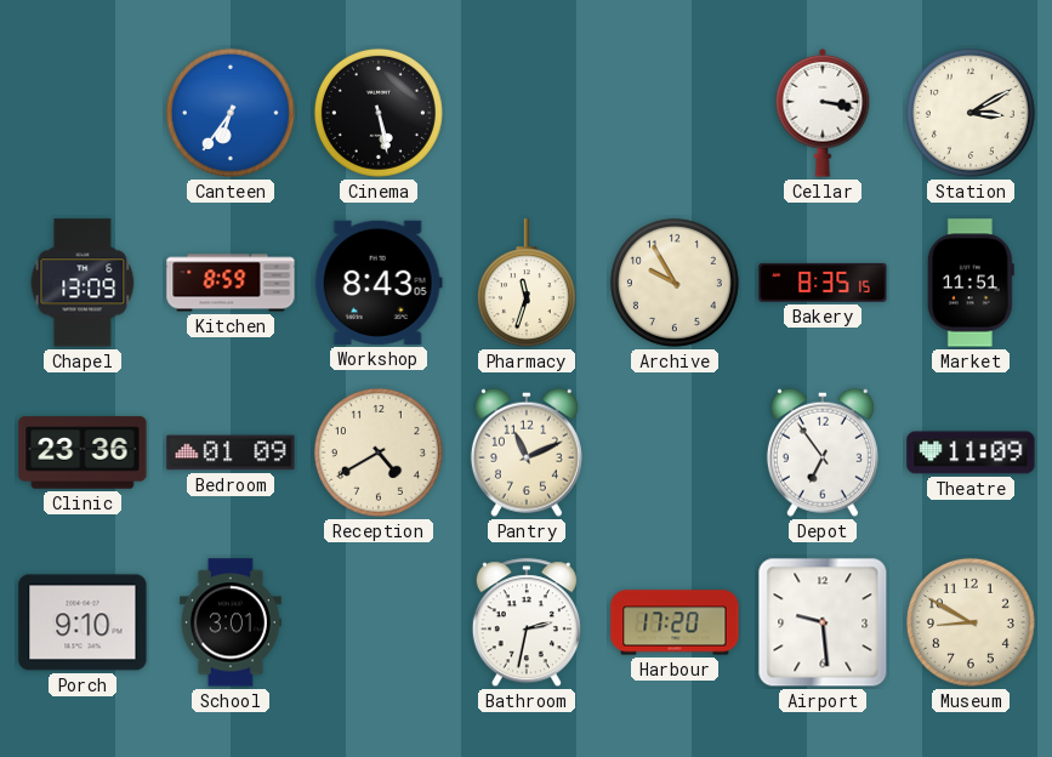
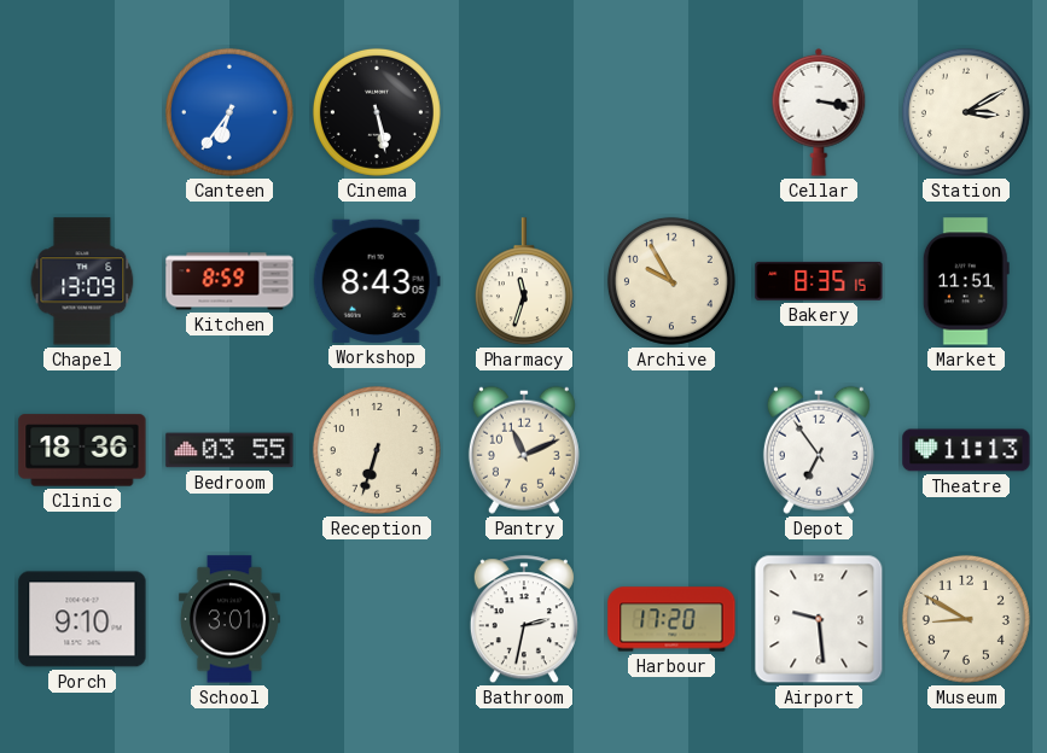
Clinic: 23:36 -> 18:36
Bedroom: 01:09 -> 03:55
Reception: 4:40 -> 6:33
Theatre: 11:09 -> 11:13
